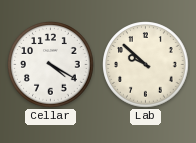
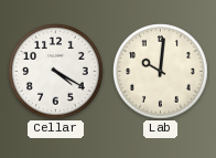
Lab: 9:52 -> 10:01
